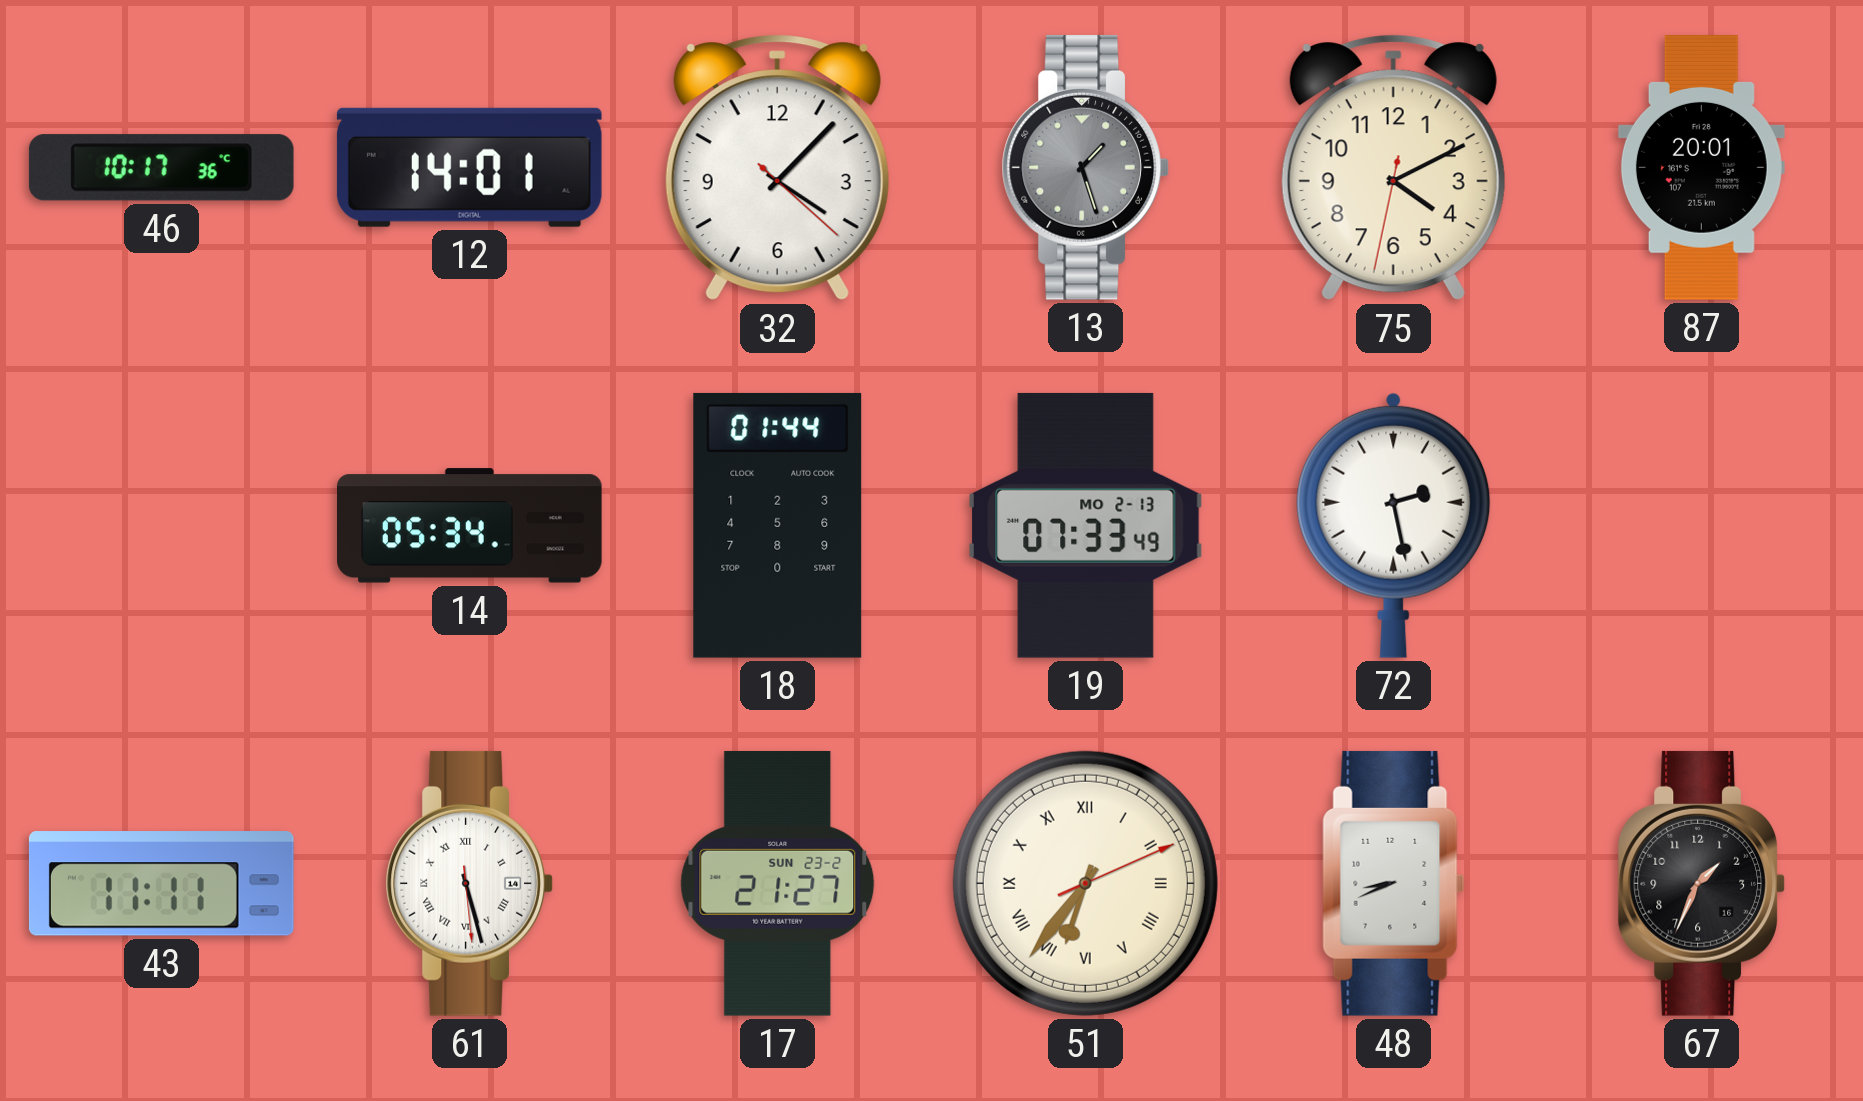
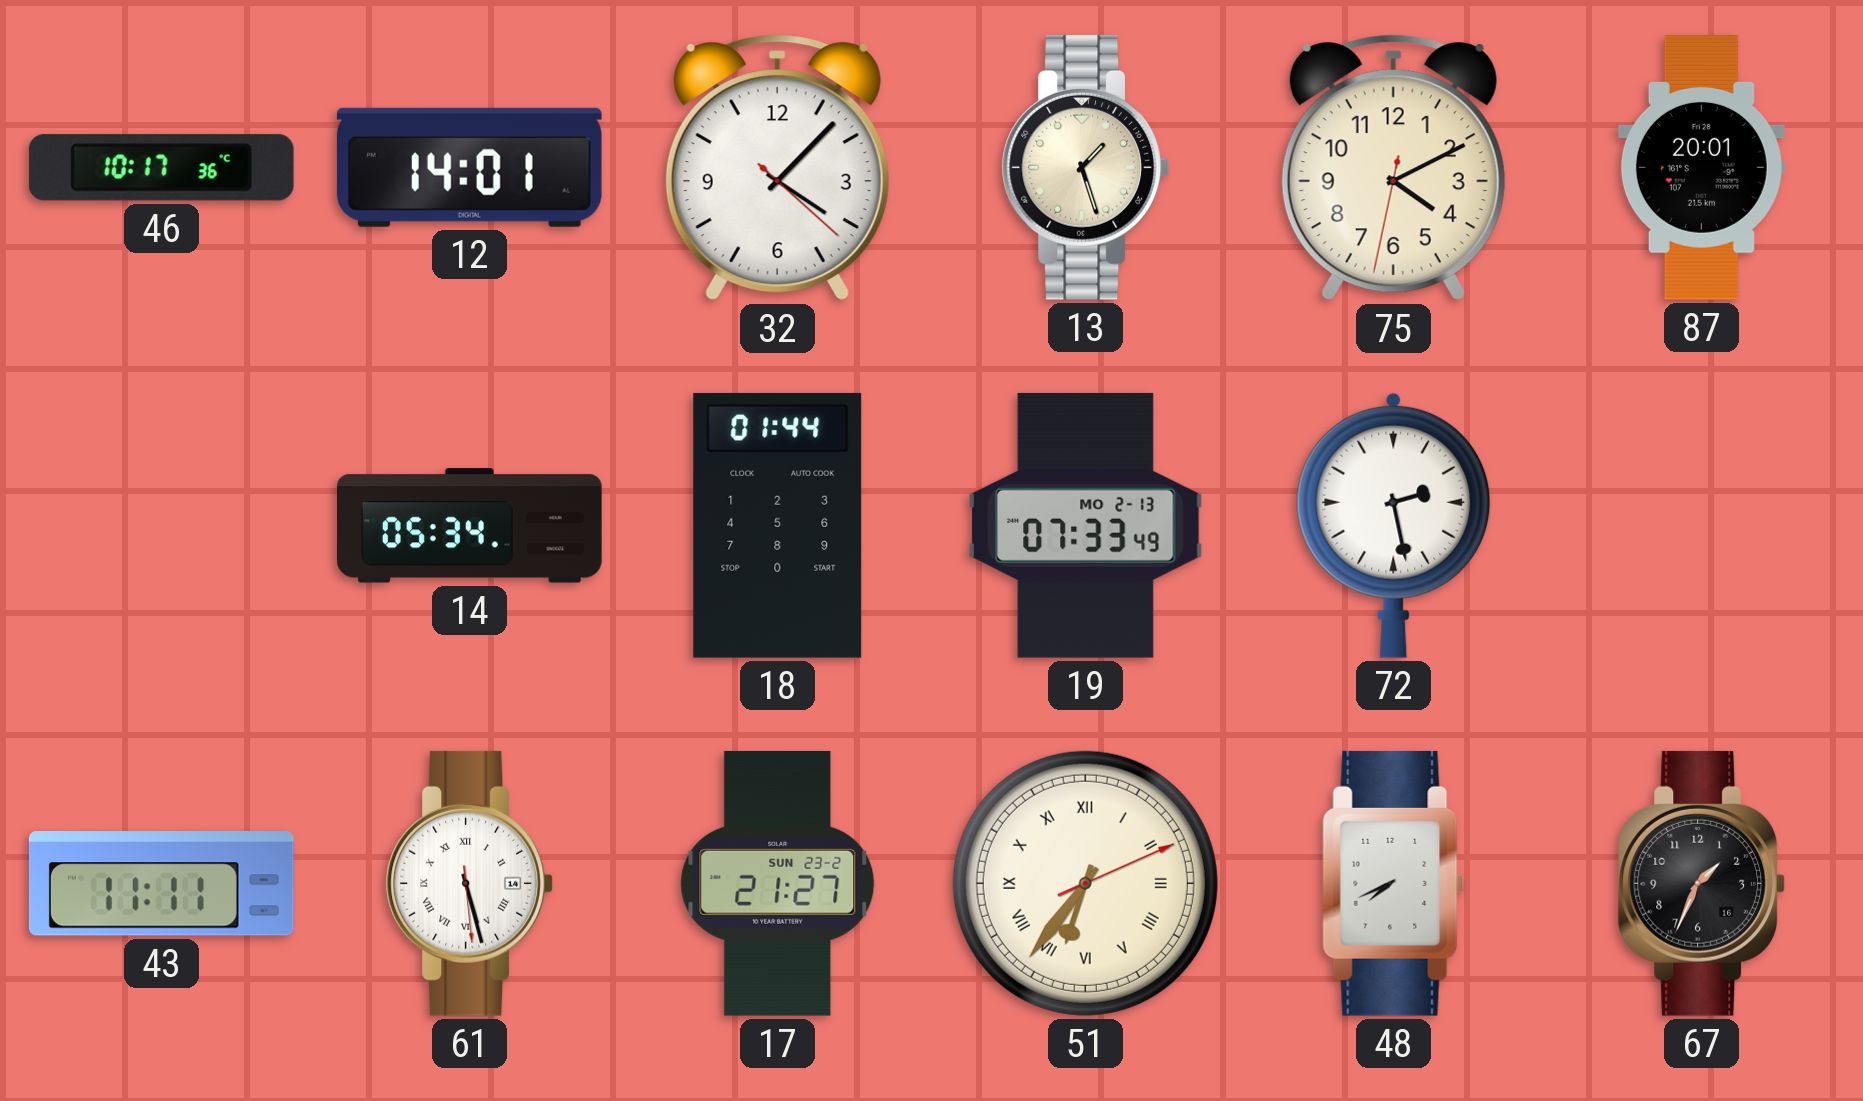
13 dial: grey -> cream
48: 8:41 -> 7:41
